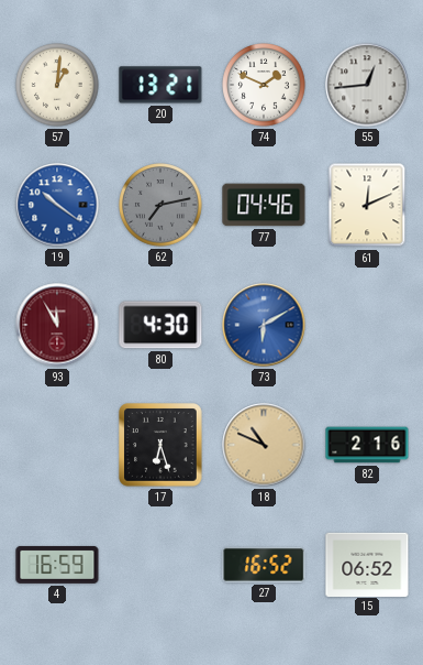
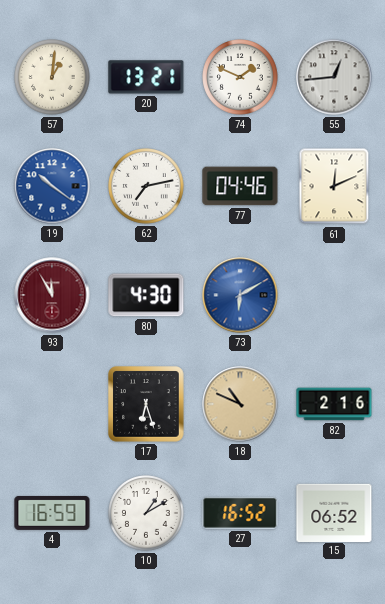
62 dial: grey -> white
10: none -> 1:10
